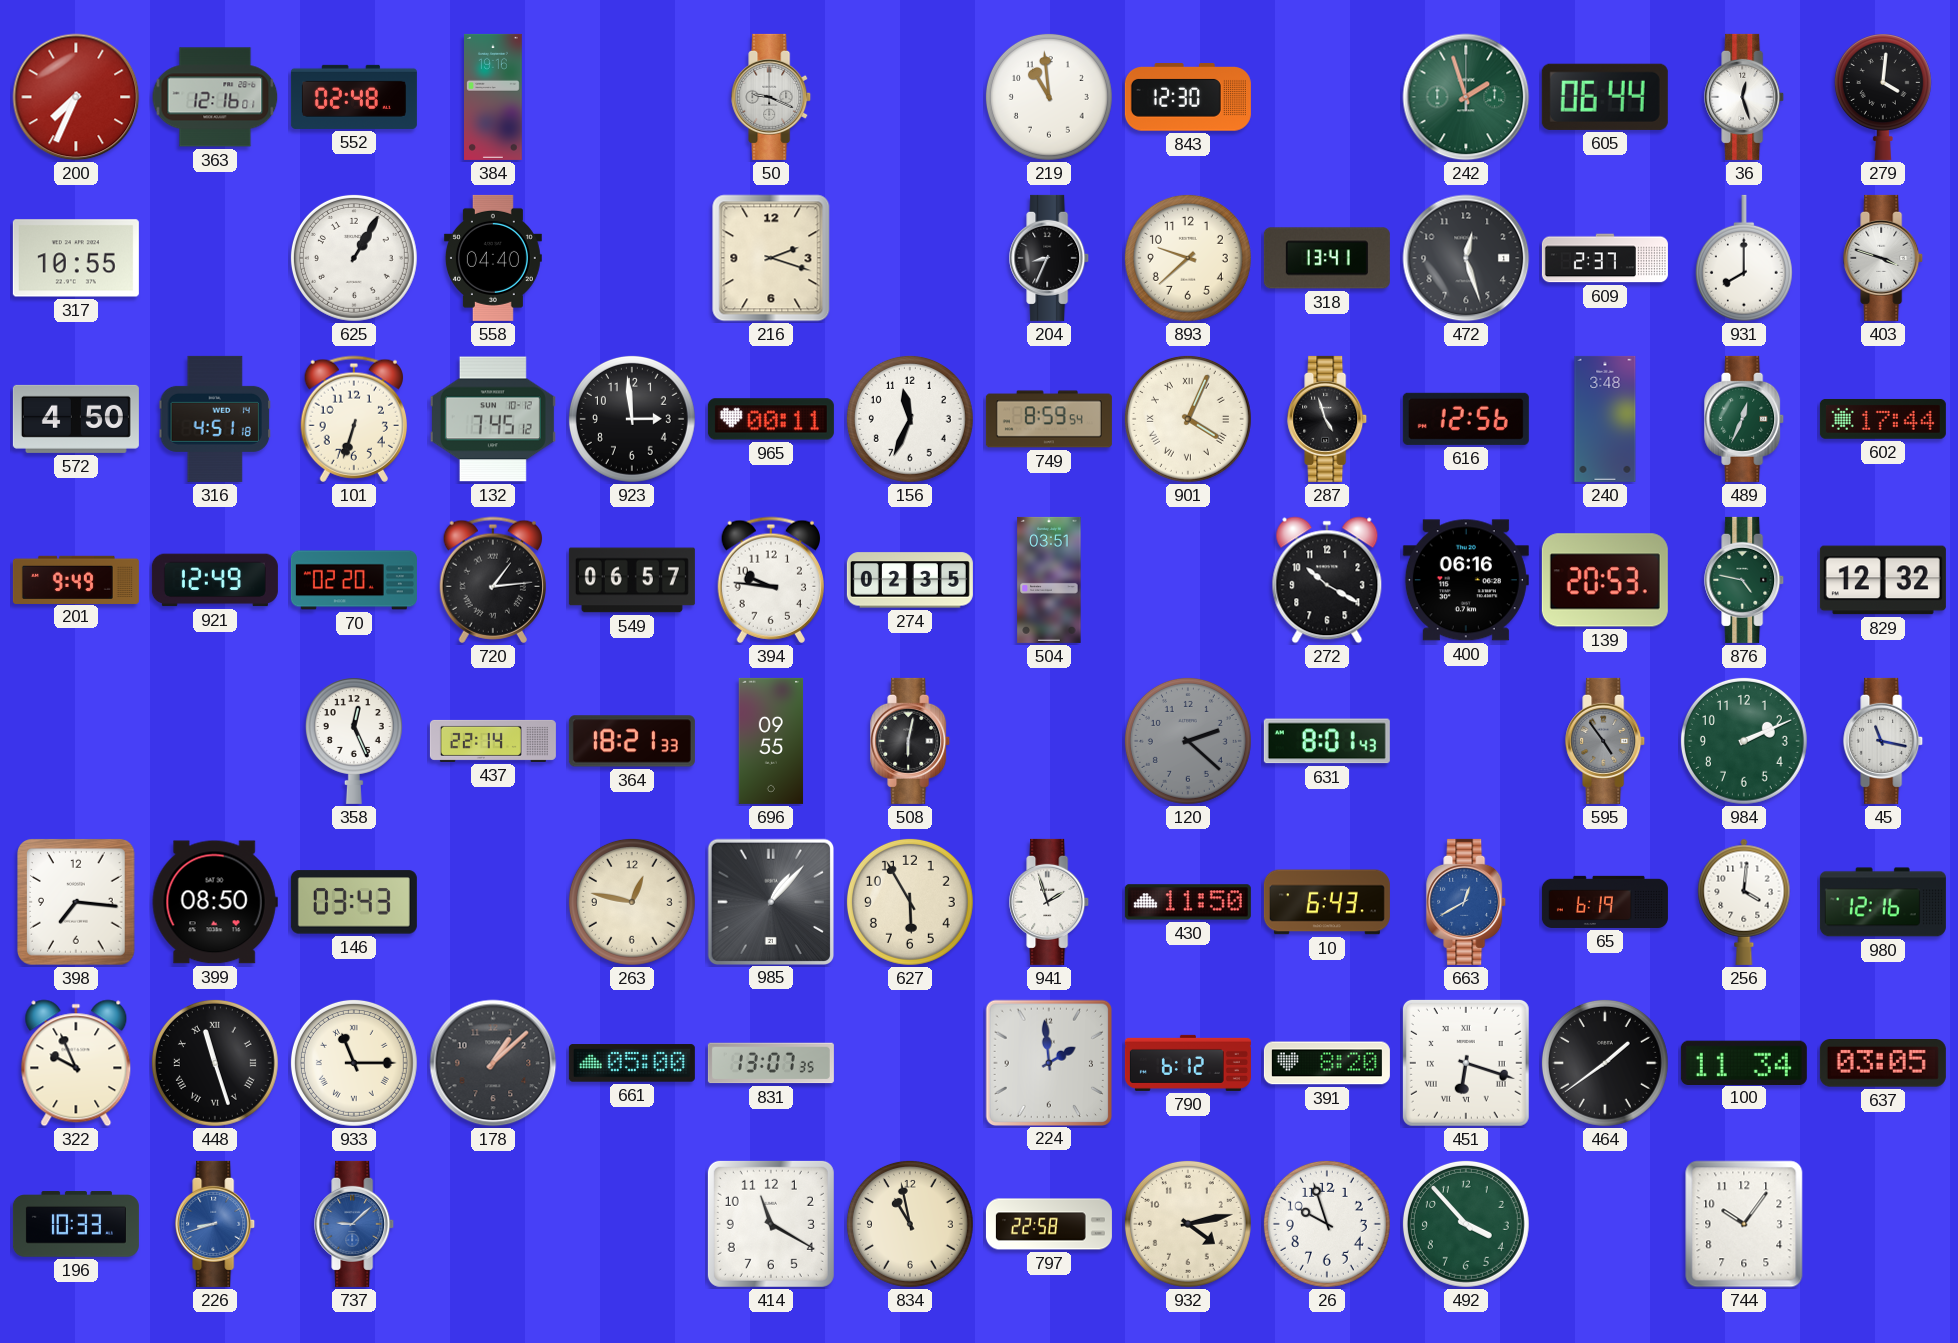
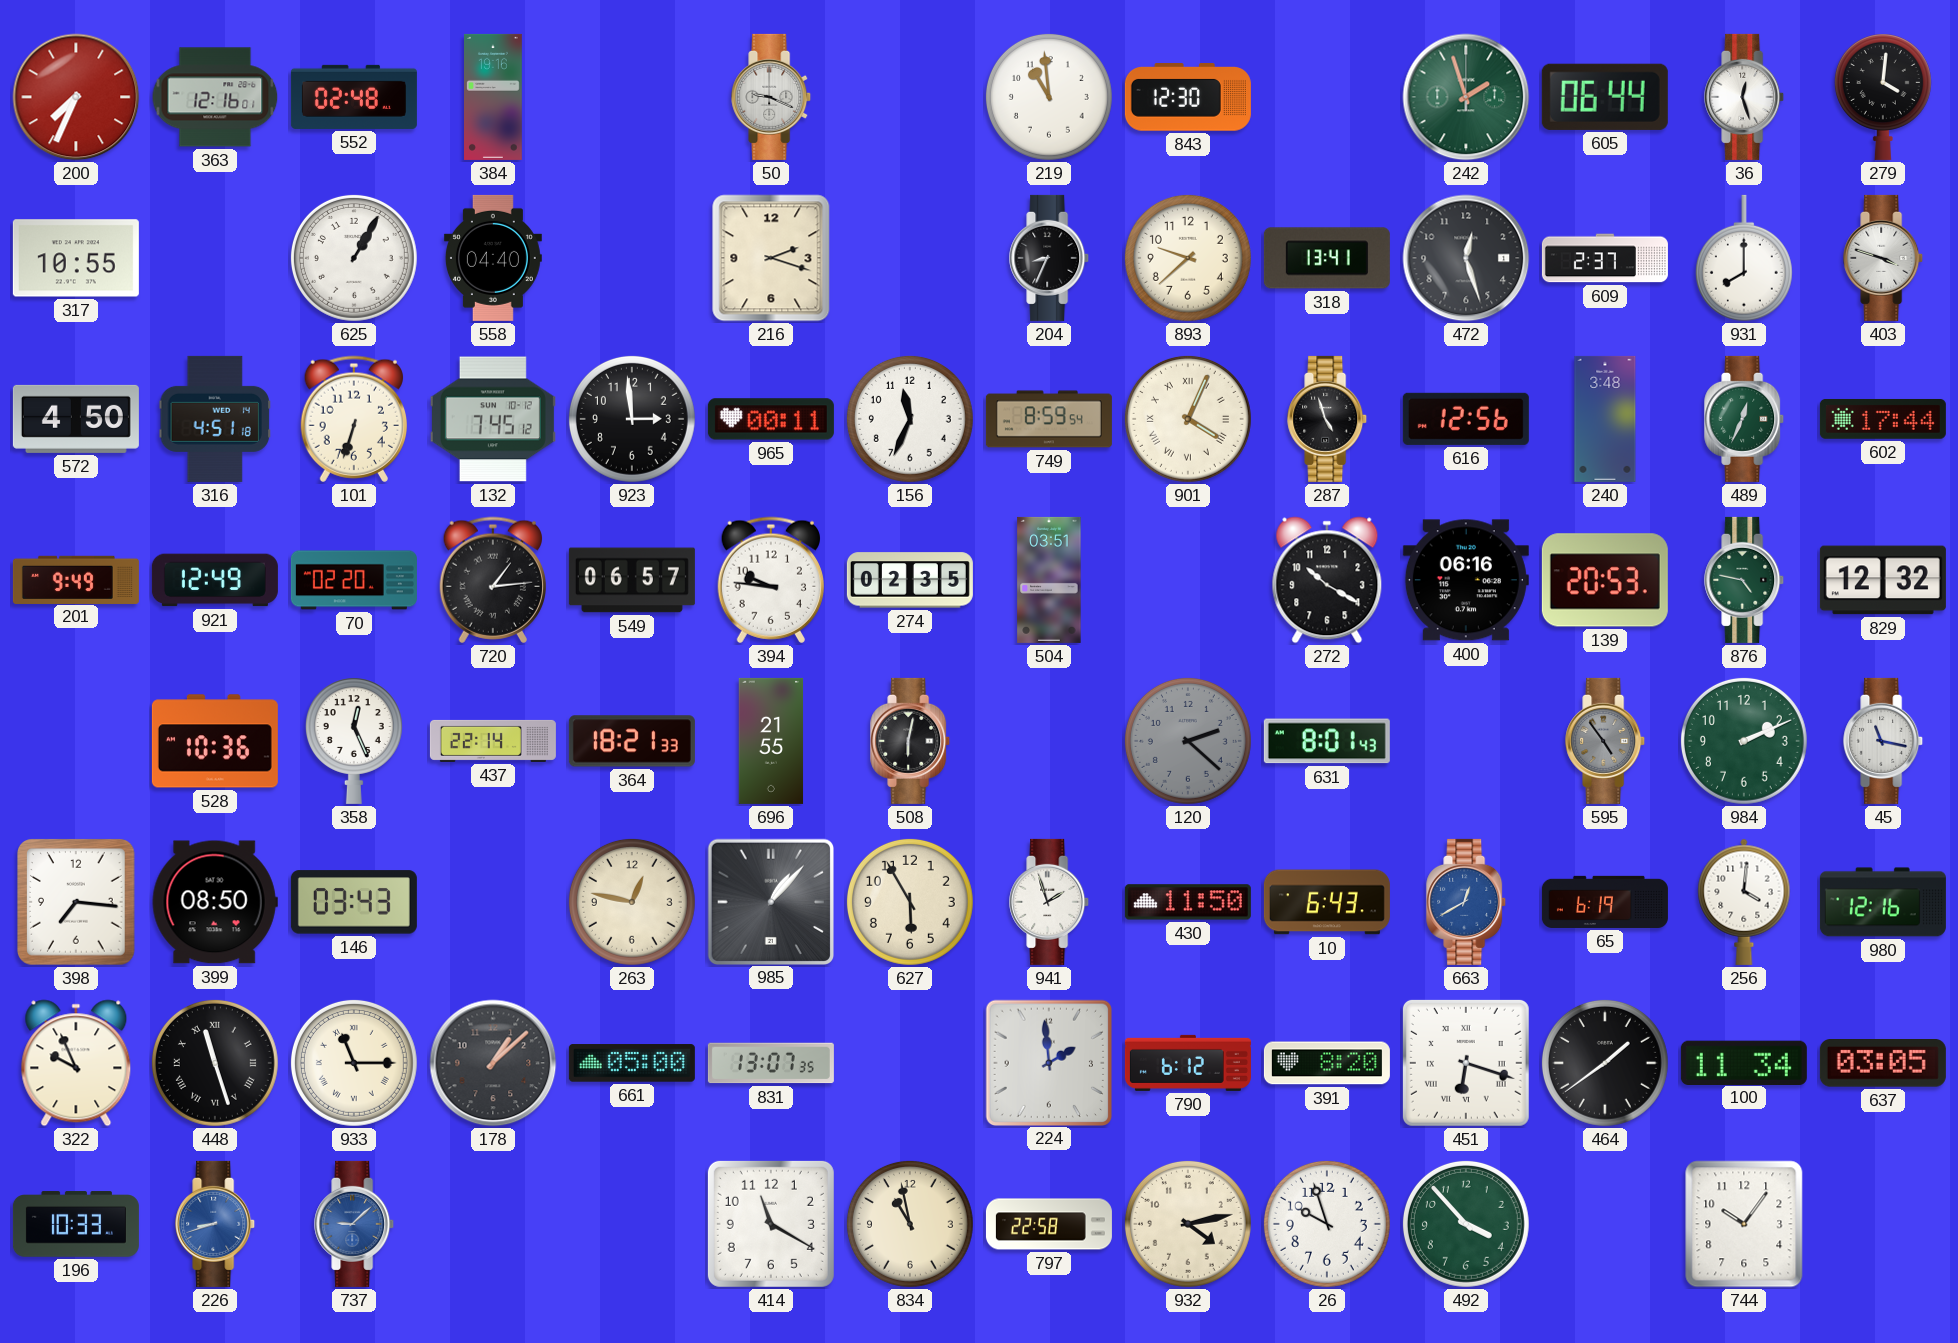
528: none -> 10:36
696: 09:55 -> 21:55
